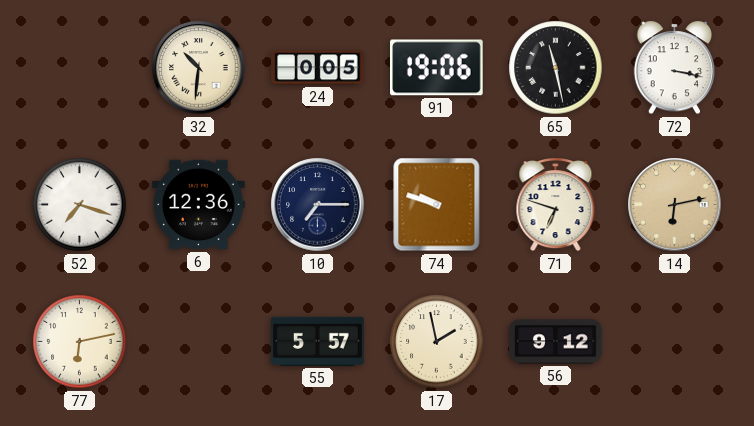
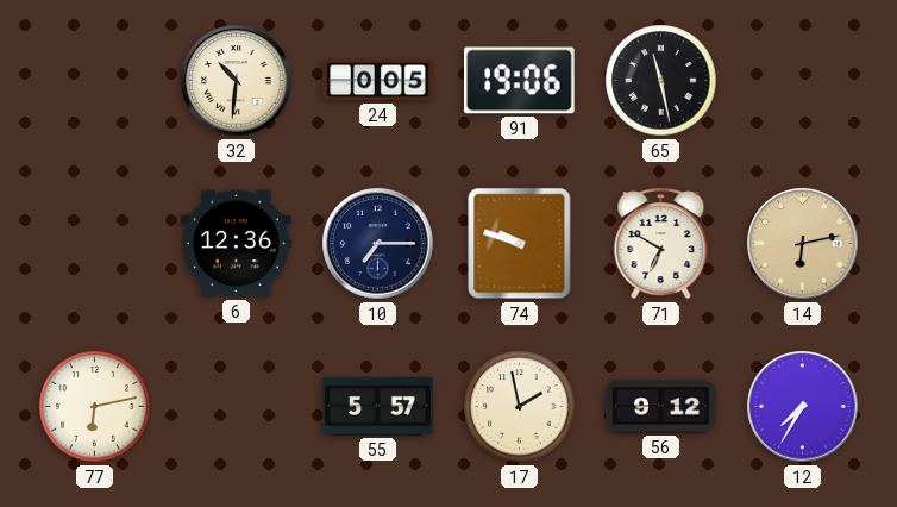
72: 3:17 -> none
52: 7:18 -> none
71: 6:48 -> 6:50
12: none -> 7:35
